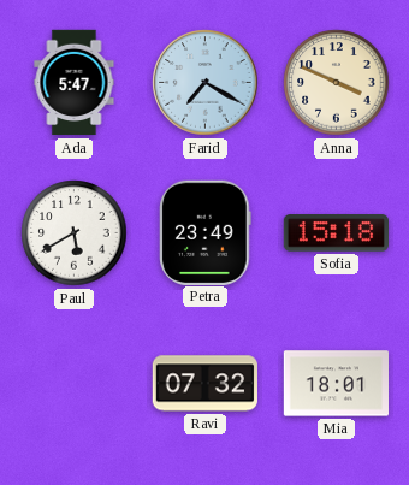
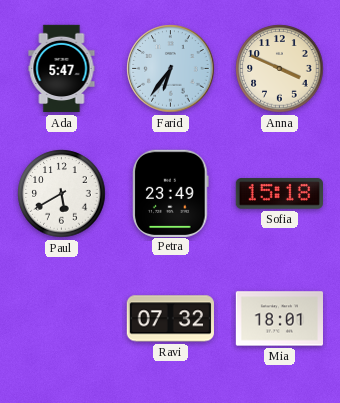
Farid: 7:20 -> 6:36
